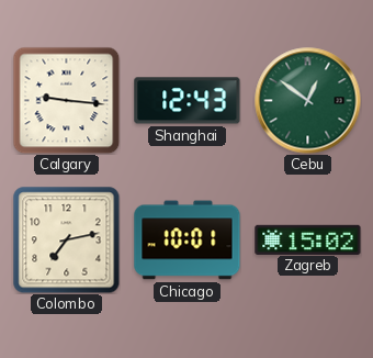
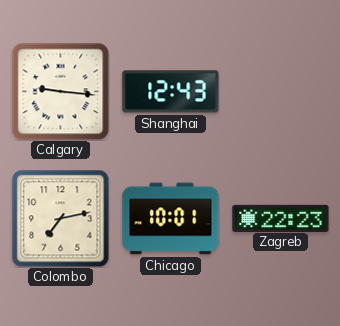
Cebu: 12:51 -> none
Zagreb: 15:02 -> 22:23
